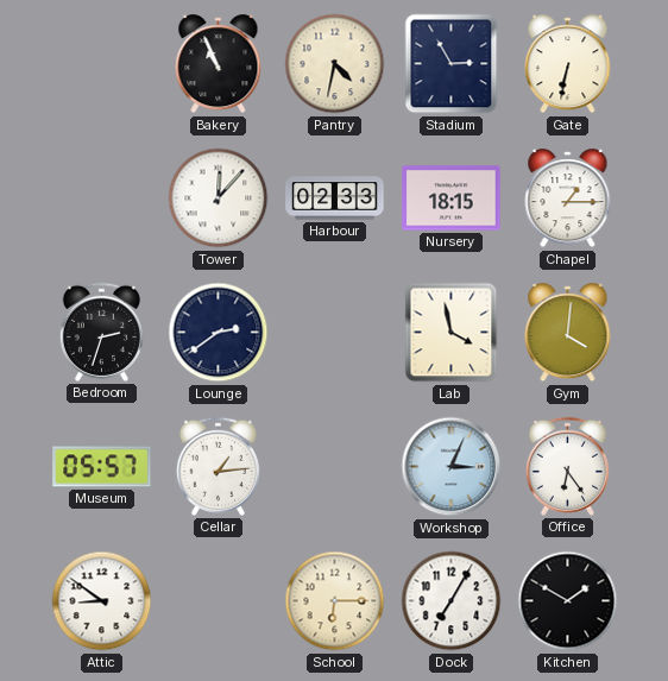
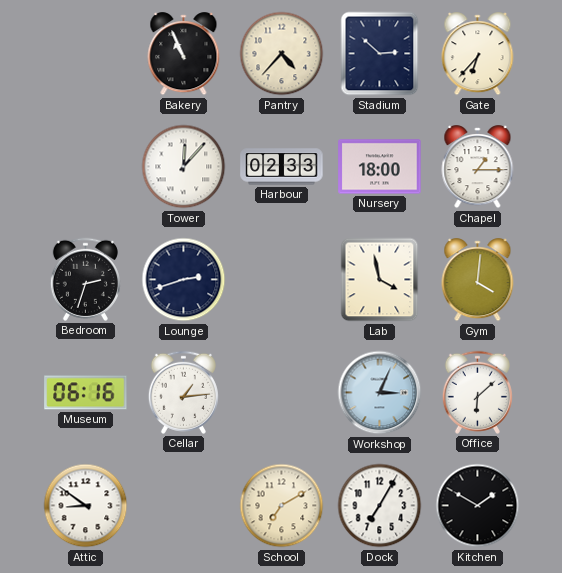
Pantry: 4:32 -> 4:37
Stadium: 2:55 -> 2:52
Gate: 6:32 -> 6:37
Nursery: 18:15 -> 18:00
Lounge: 2:39 -> 2:42
Museum: 05:57 -> 06:16
Office: 6:24 -> 6:08
School: 6:15 -> 7:10
